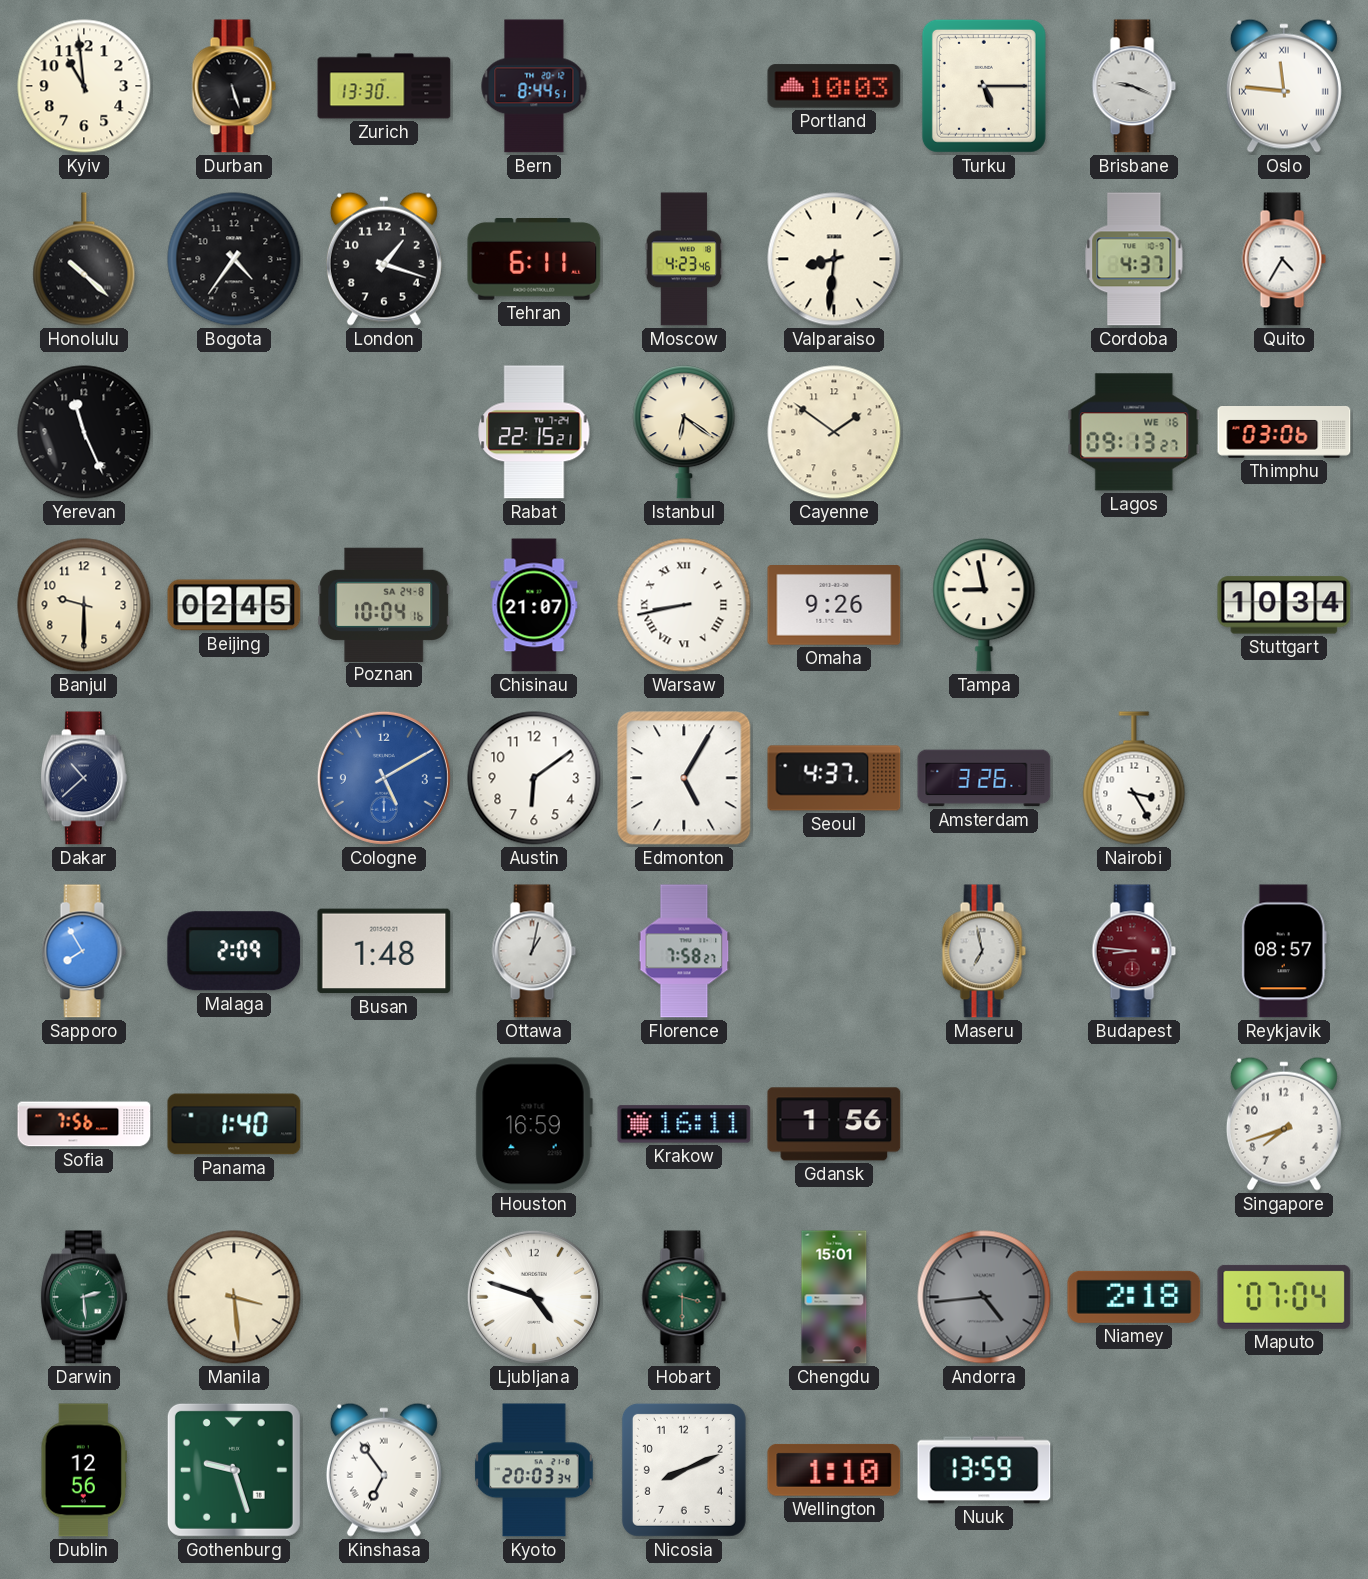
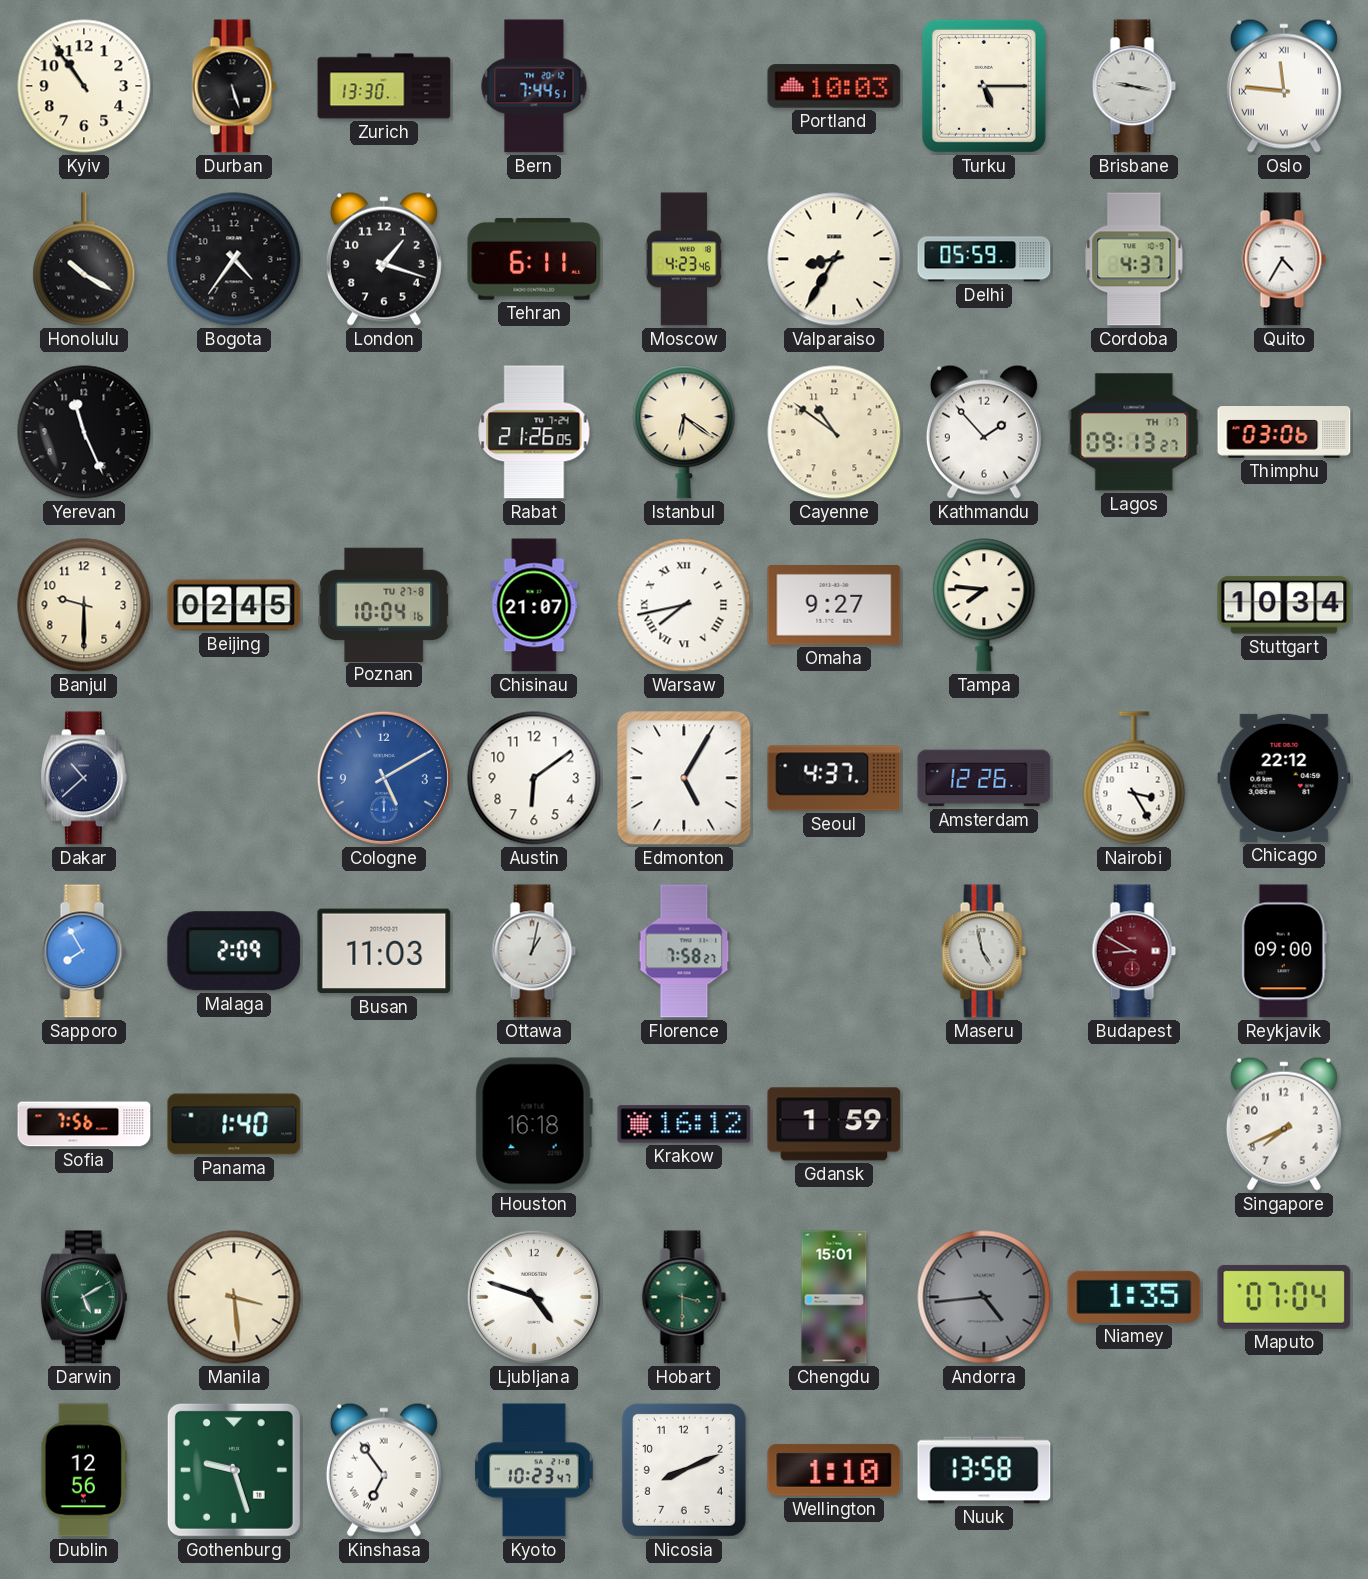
Kyiv: 10:59 -> 10:54
Bern: 8:44 -> 7:44
Brisbane: 9:19 -> 9:17
Honolulu: 10:22 -> 10:20
Valparaiso: 8:31 -> 8:35
Delhi: none -> 05:59
Rabat: 22:15 -> 21:26
Cayenne: 1:51 -> 10:51
Kathmandu: none -> 1:53
Lagos date: WE 16 -> TH 17
Poznan date: SA 24-8 -> TU 27-8
Warsaw: 8:43 -> 7:43
Omaha: 9:26 -> 9:27
Tampa: 8:58 -> 7:46
Amsterdam: 3:26 -> 12:26
Chicago: none -> 22:12
Busan: 1:48 -> 11:03
Maseru: 6:58 -> 4:58
Budapest: 8:46 -> 8:50
Reykjavik: 08:57 -> 09:00
Houston: 16:59 -> 16:18
Krakow: 16:11 -> 16:12
Gdansk: 1:56 -> 1:59
Singapore: 7:42 -> 7:41
Darwin: 2:29 -> 5:10
Niamey: 2:18 -> 1:35
Kyoto: 20:03 -> 10:23
Nuuk: 13:59 -> 13:58
